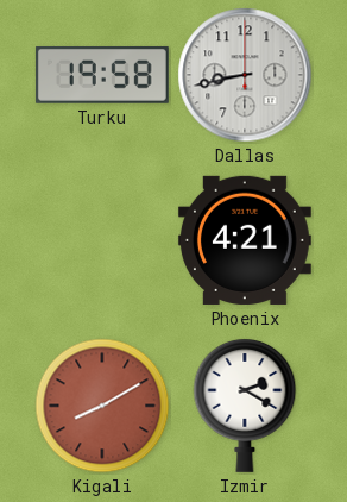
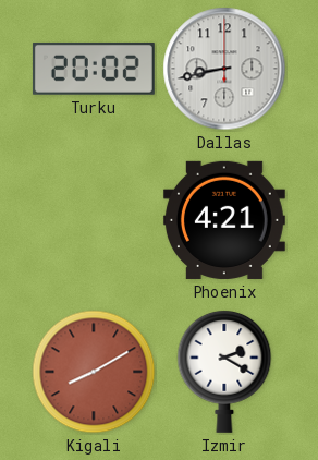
Turku: 19:58 -> 20:02
